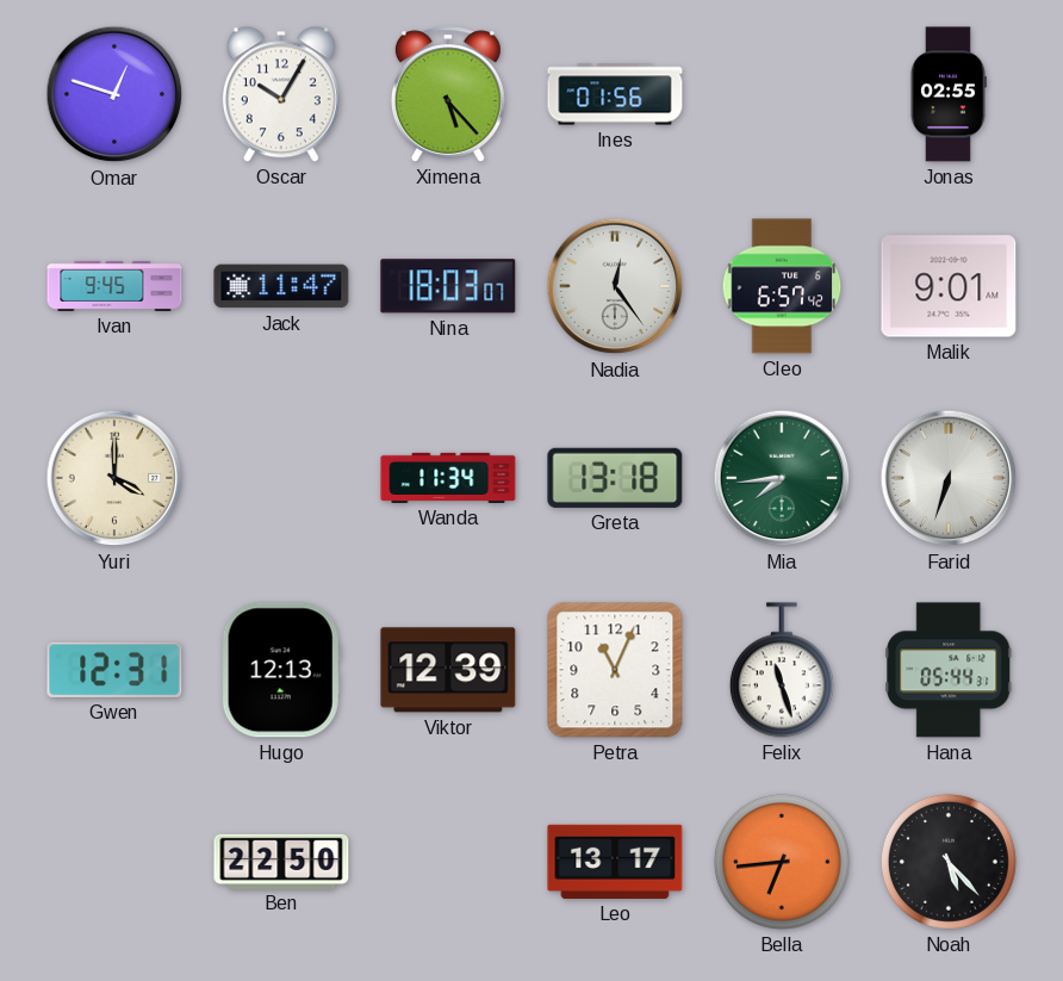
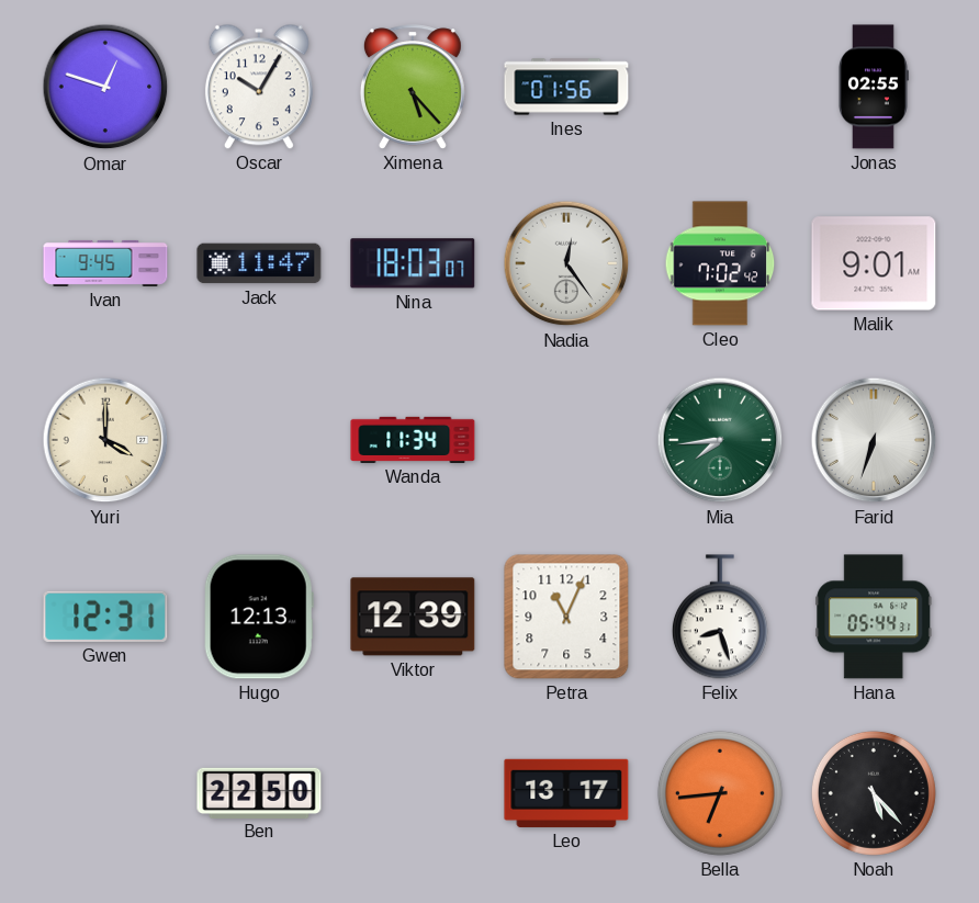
Cleo: 6:57 -> 7:02
Greta: 13:18 -> none
Felix: 11:27 -> 8:27
